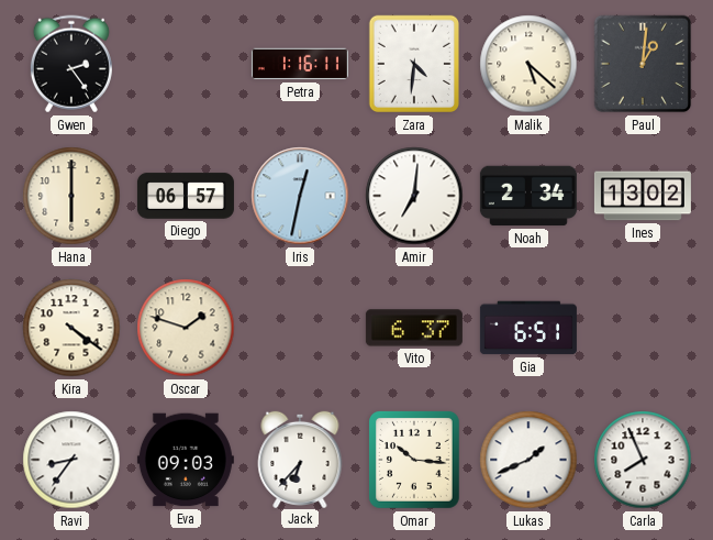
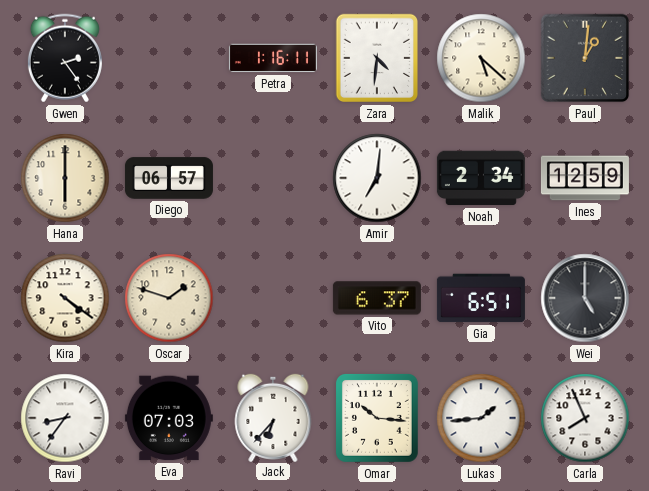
Iris: 12:32 -> none
Ines: 13:02 -> 12:59
Wei: none -> 5:00
Eva: 09:03 -> 07:03
Lukas: 1:41 -> 1:44
